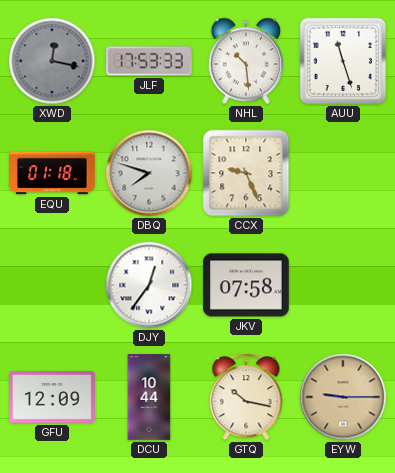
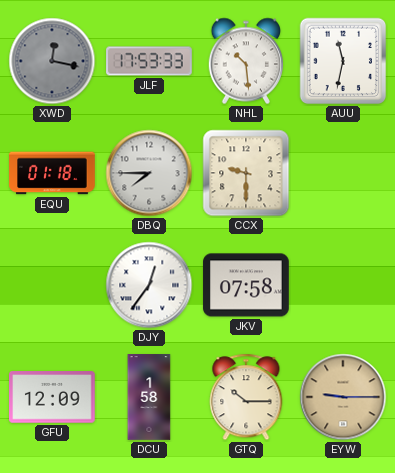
AUU: 11:27 -> 11:32
DBQ: 7:48 -> 7:45
CCX: 9:26 -> 9:30
DCU: 10:44 -> 1:58
GTQ: 10:17 -> 10:15
